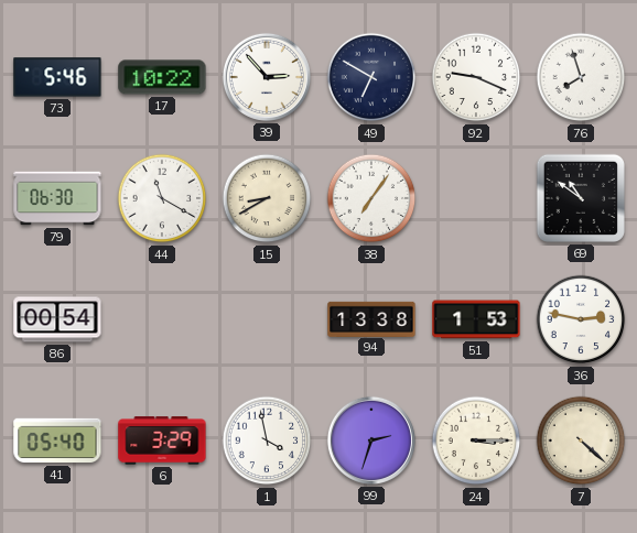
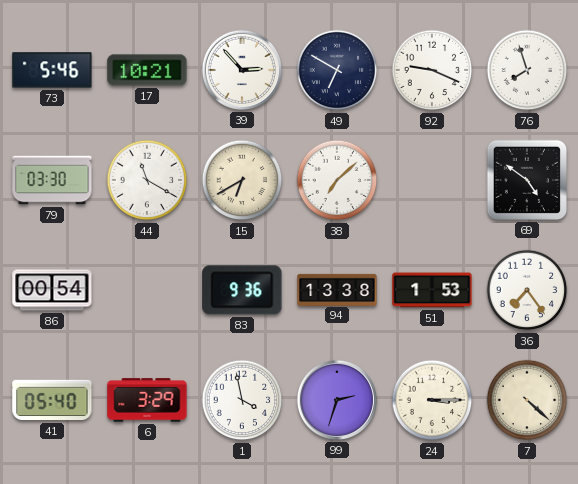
17: 10:22 -> 10:21
79: 06:30 -> 03:30
15: 8:40 -> 6:40
38: 7:06 -> 7:08
69: 10:51 -> 4:51
83: none -> 9:36
36: 2:47 -> 7:24
